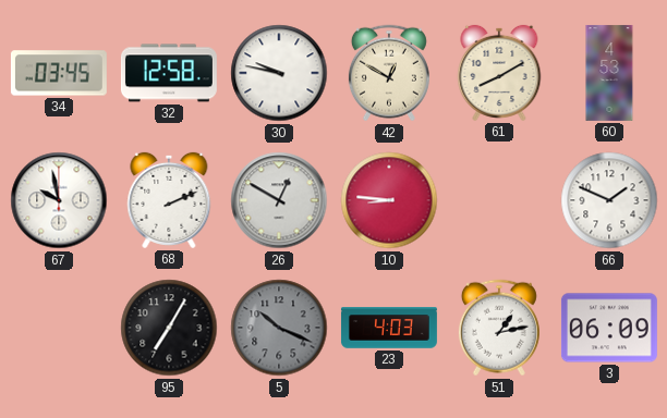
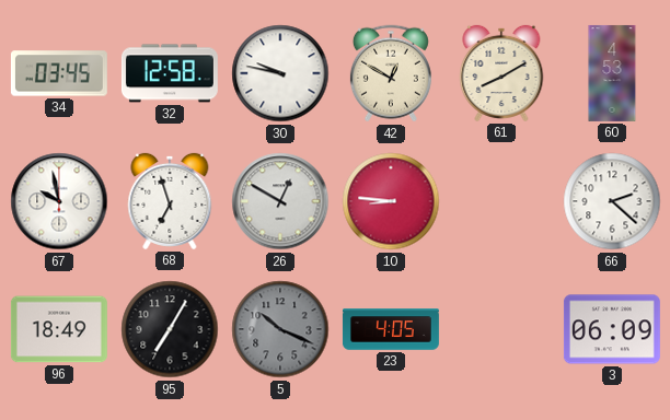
68: 2:11 -> 6:57
66: 1:49 -> 2:22
96: none -> 18:49
23: 4:03 -> 4:05
51: 1:13 -> none
